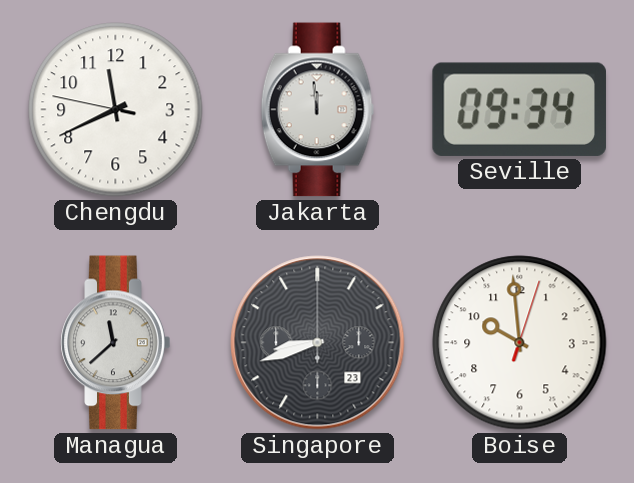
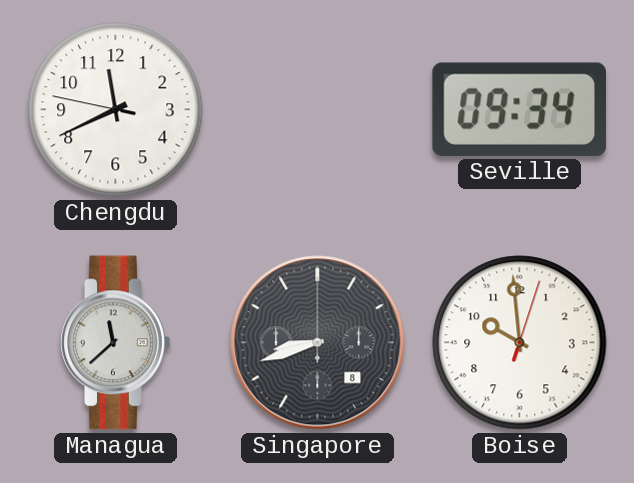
Jakarta: 11:59 -> none
Singapore date: 23 -> 8
